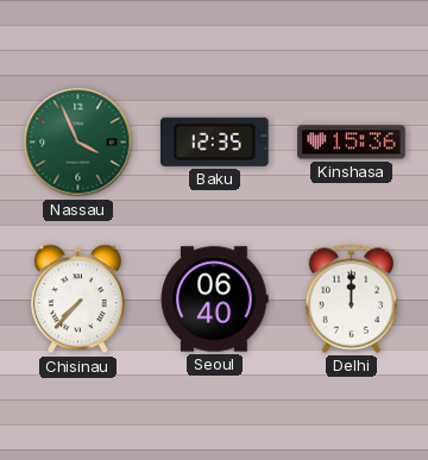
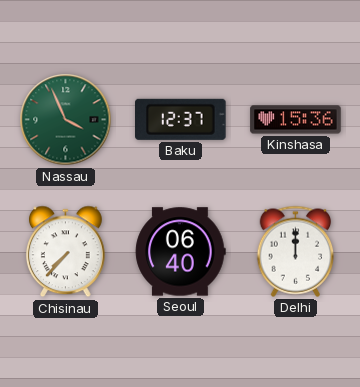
Baku: 12:35 -> 12:37
